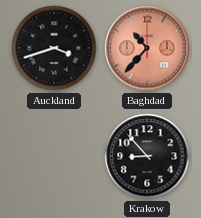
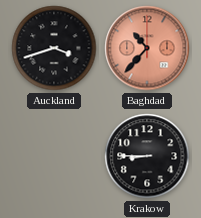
Krakow: 8:53 -> 8:45
